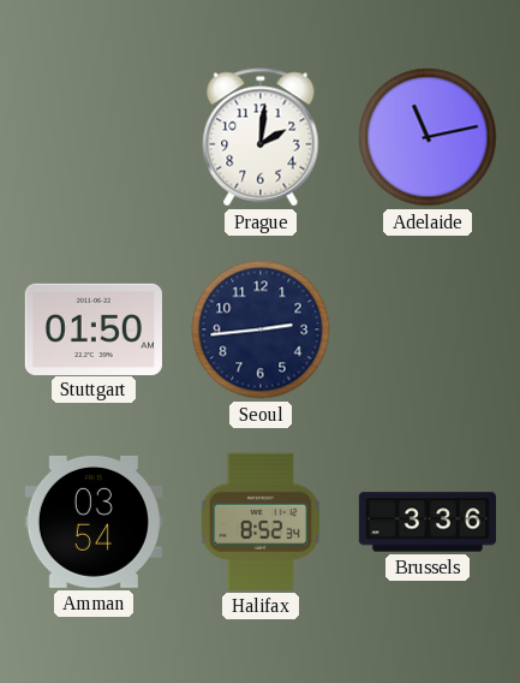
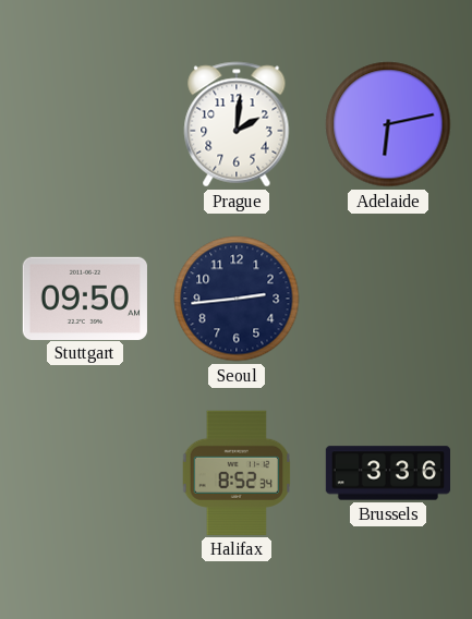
Adelaide: 11:13 -> 6:13
Stuttgart: 01:50 -> 09:50
Amman: 03:54 -> none
